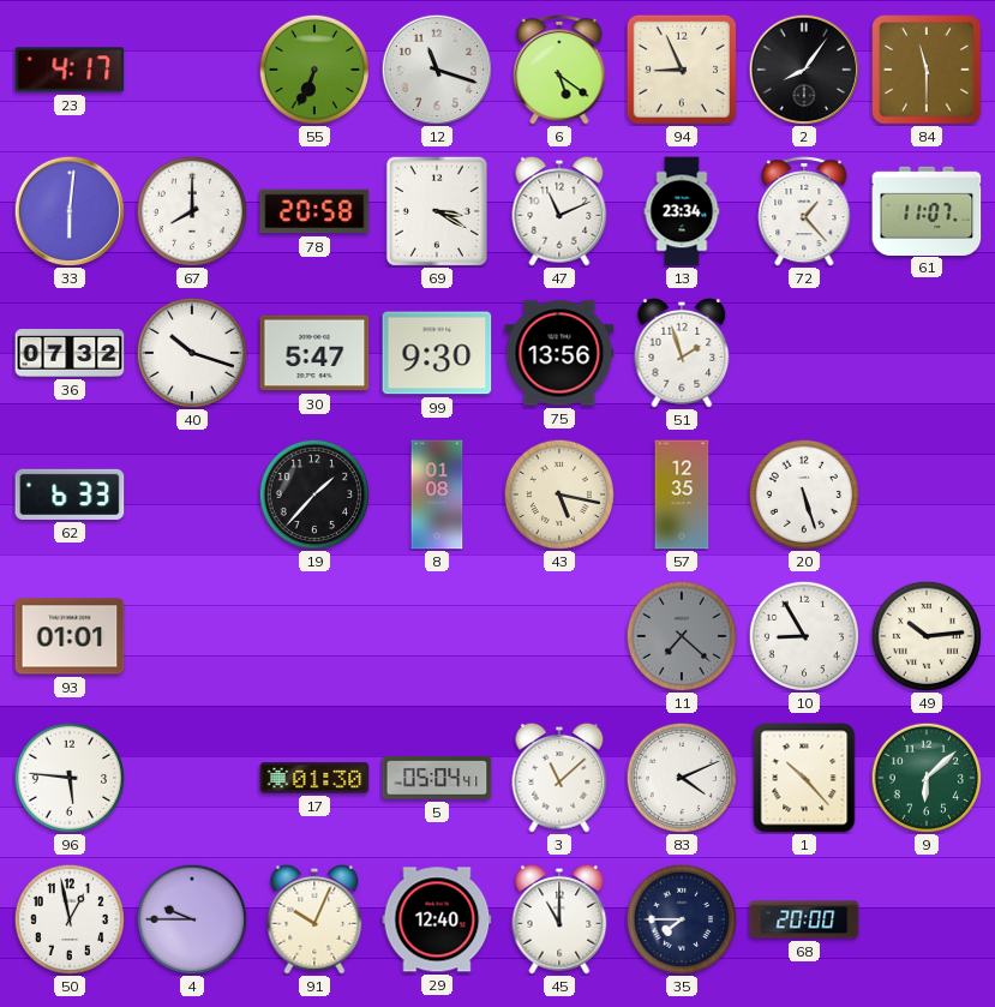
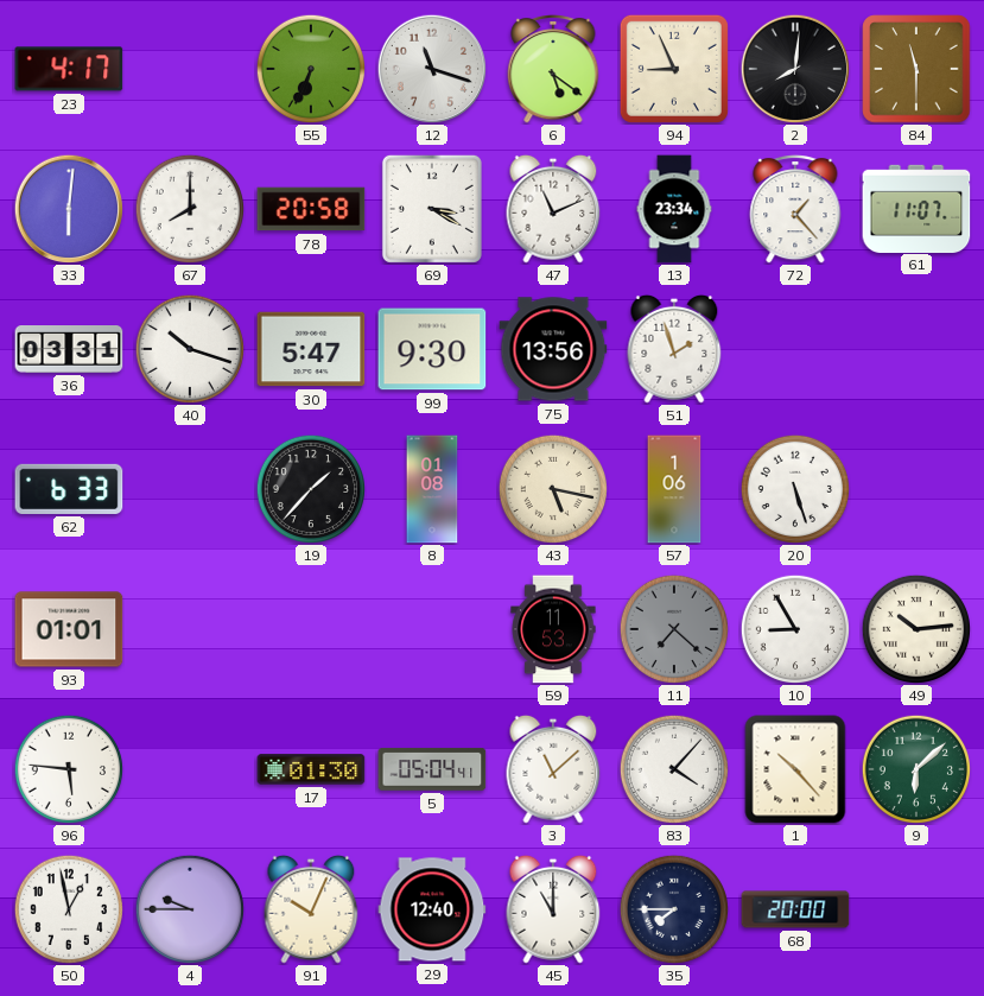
2: 8:06 -> 8:01
36: 07:32 -> 03:31
57: 12:35 -> 1:06
59: none -> 11:53
83: 4:11 -> 4:07
